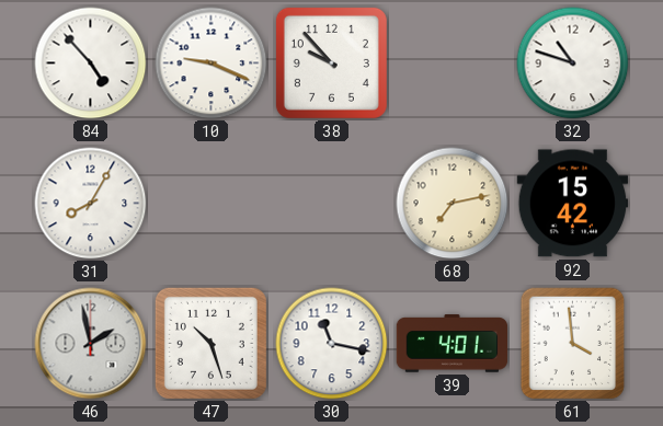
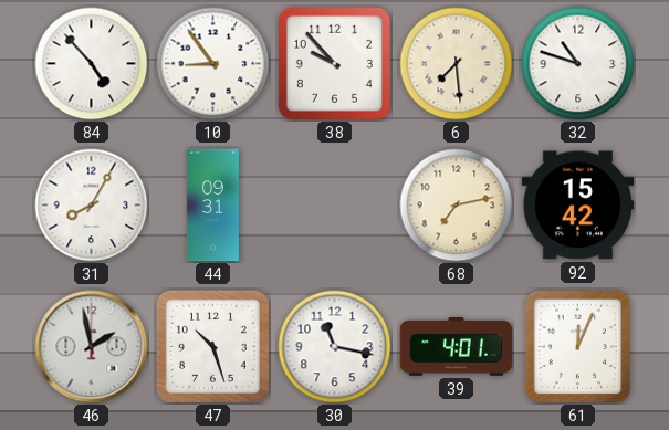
10: 9:19 -> 8:54
6: none -> 7:29
44: none -> 09:31
61: 3:59 -> 12:04
